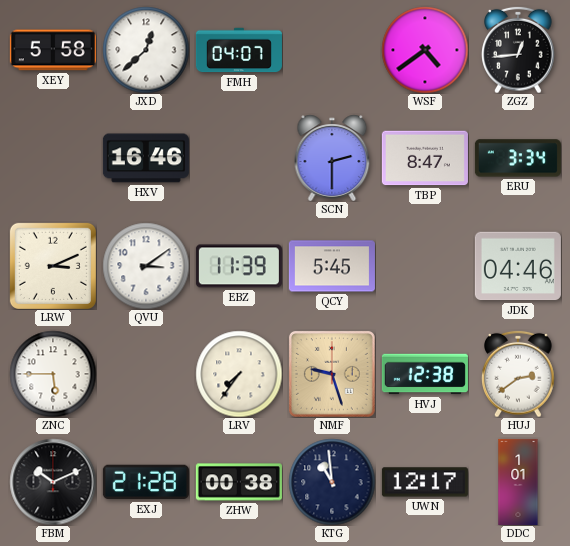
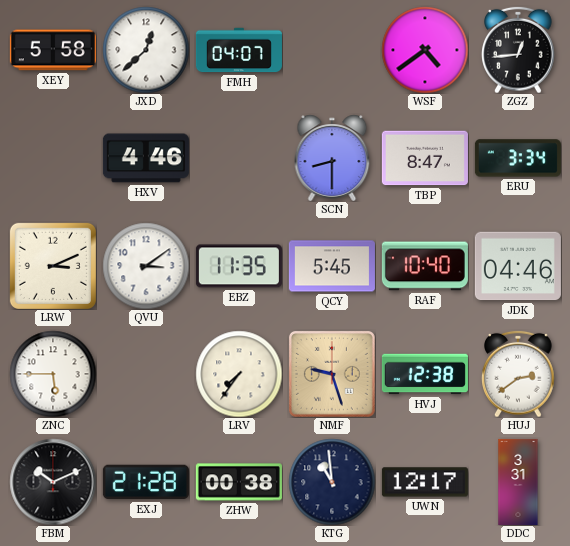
HXV: 16:46 -> 4:46
SCN: 2:30 -> 8:30
EBZ: 11:39 -> 11:35
RAF: none -> 10:40
DDC: 1:01 -> 3:31
